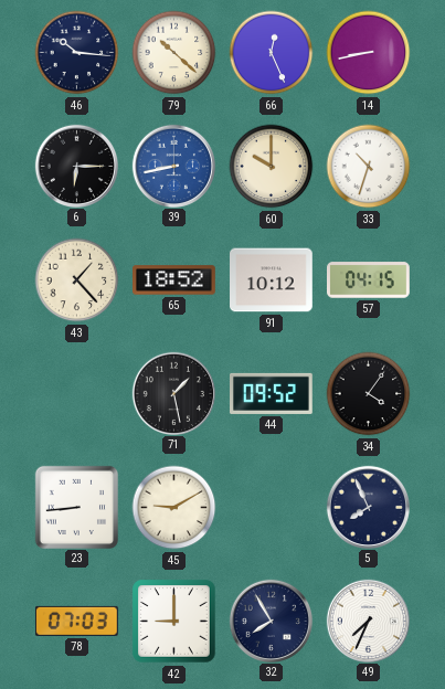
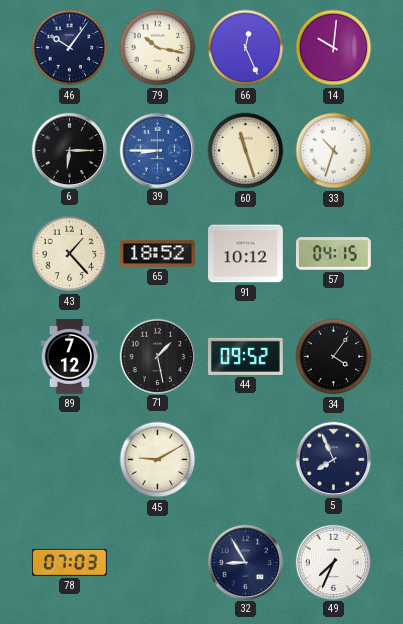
46: 10:16 -> 10:06
79: 10:22 -> 10:17
14: 8:43 -> 10:01
39: 8:43 -> 8:45
60: 10:00 -> 11:27
89: none -> 7:12
23: 8:44 -> none
42: 9:00 -> none
32: 7:55 -> 8:55
